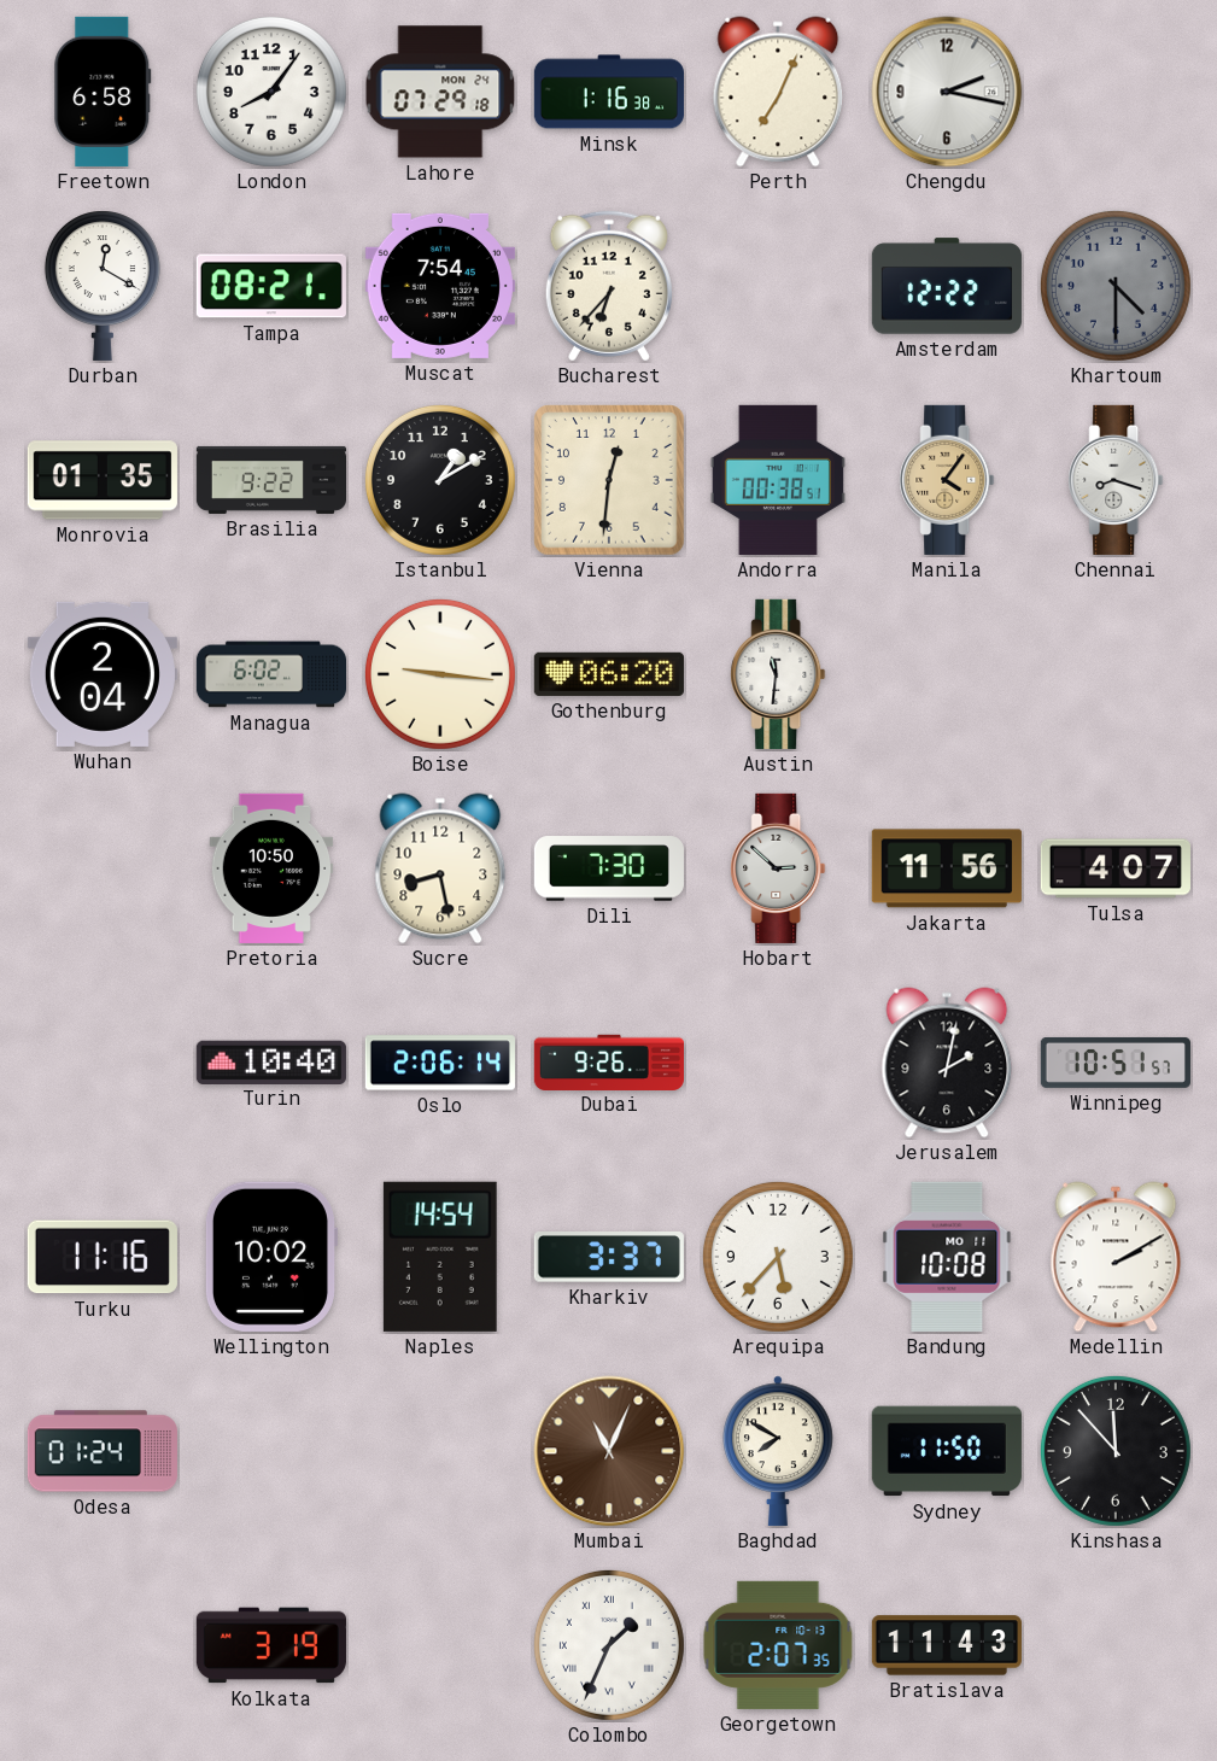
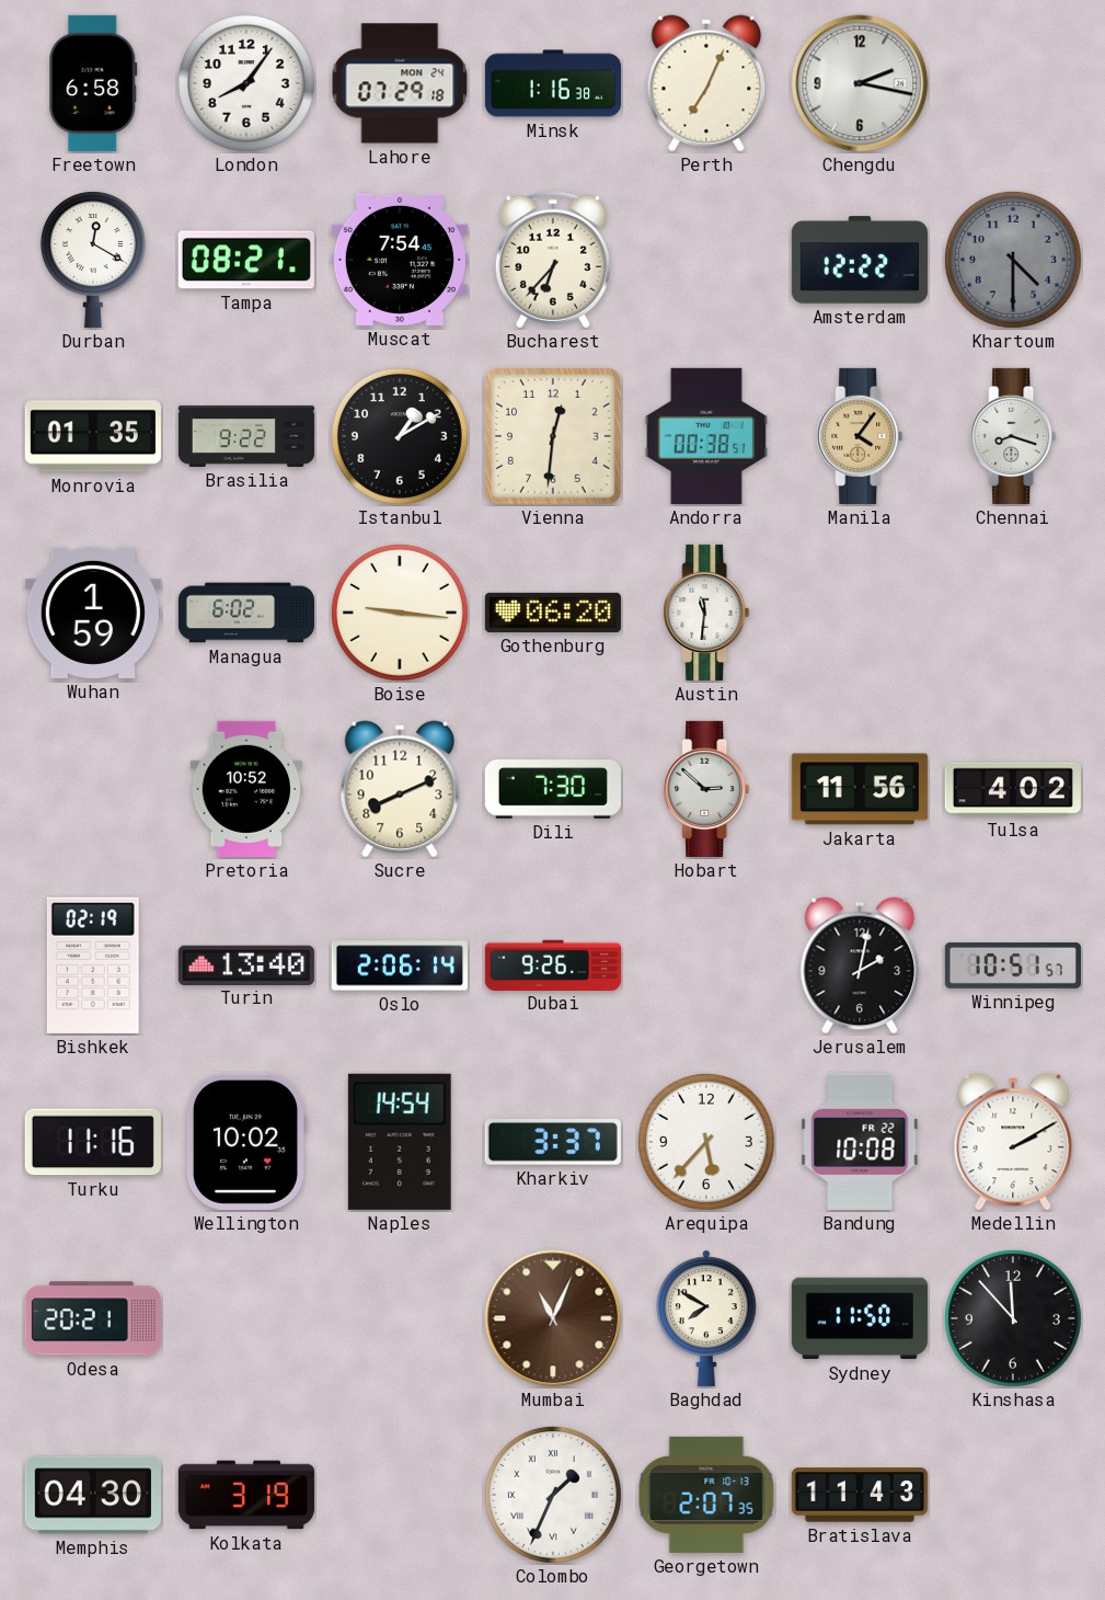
Wuhan: 2:04 -> 1:59
Pretoria: 10:50 -> 10:52
Sucre: 8:28 -> 8:11
Tulsa: 4:07 -> 4:02
Bishkek: none -> 02:19
Turin: 10:40 -> 13:40
Bandung date: MO 11 -> FR 22
Odesa: 01:24 -> 20:21
Memphis: none -> 04:30
